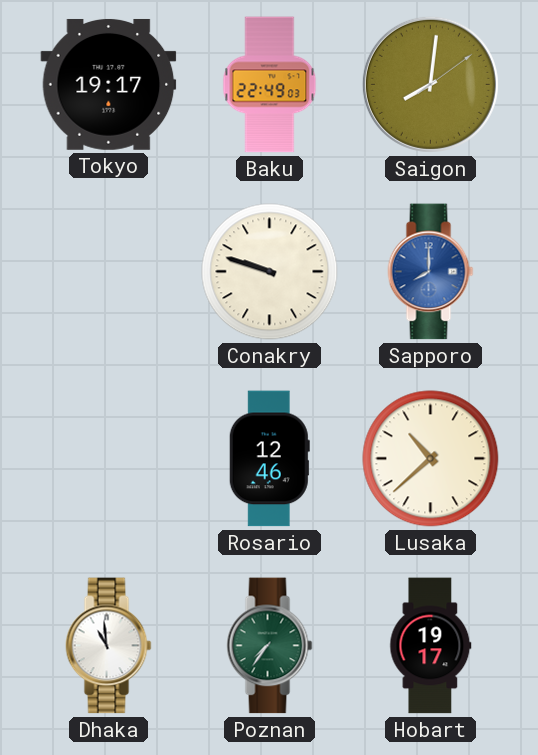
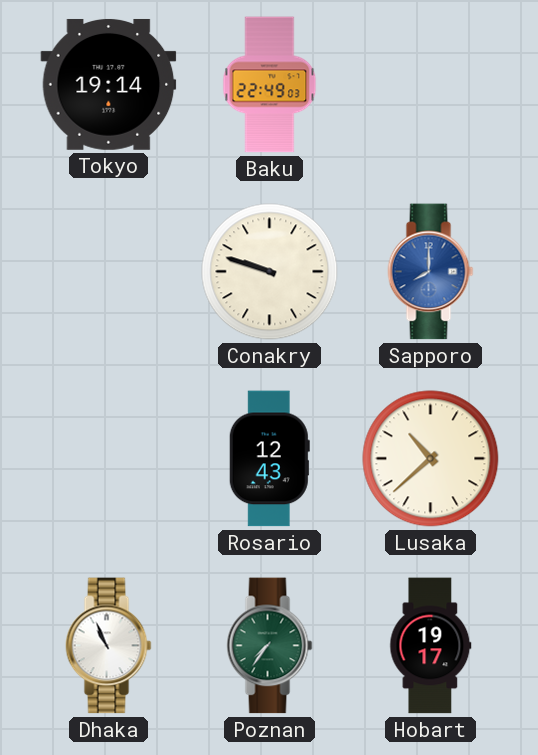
Tokyo: 19:17 -> 19:14
Saigon: 8:01 -> none
Rosario: 12:46 -> 12:43
Dhaka: 10:59 -> 10:56
